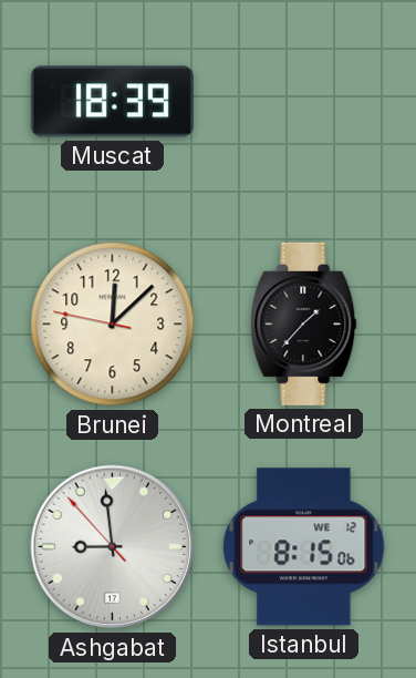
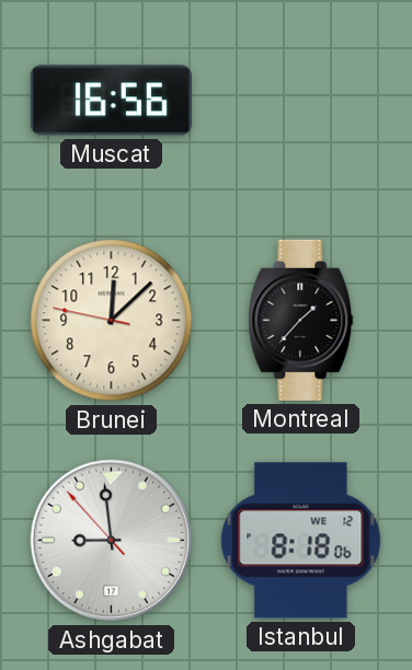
Muscat: 18:39 -> 16:56
Istanbul: 8:15 -> 8:18
